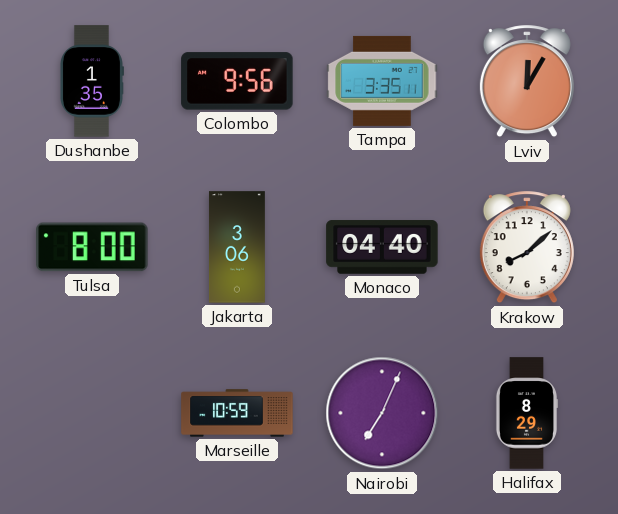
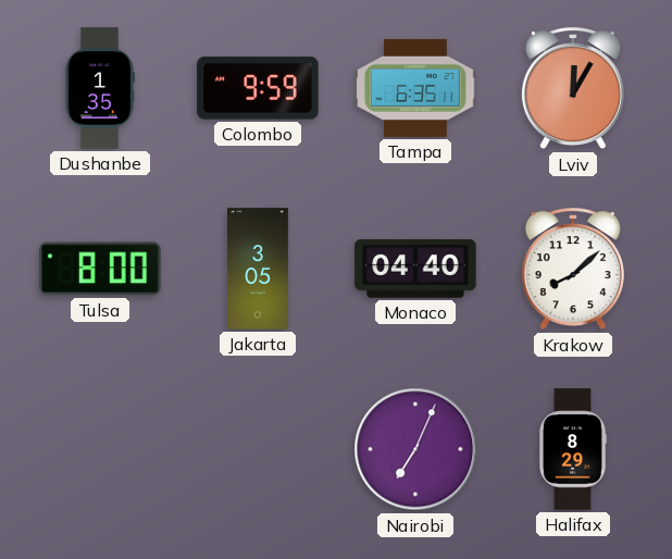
Colombo: 9:56 -> 9:59
Tampa: 3:35 -> 6:35
Jakarta: 3:06 -> 3:05
Marseille: 10:59 -> none
